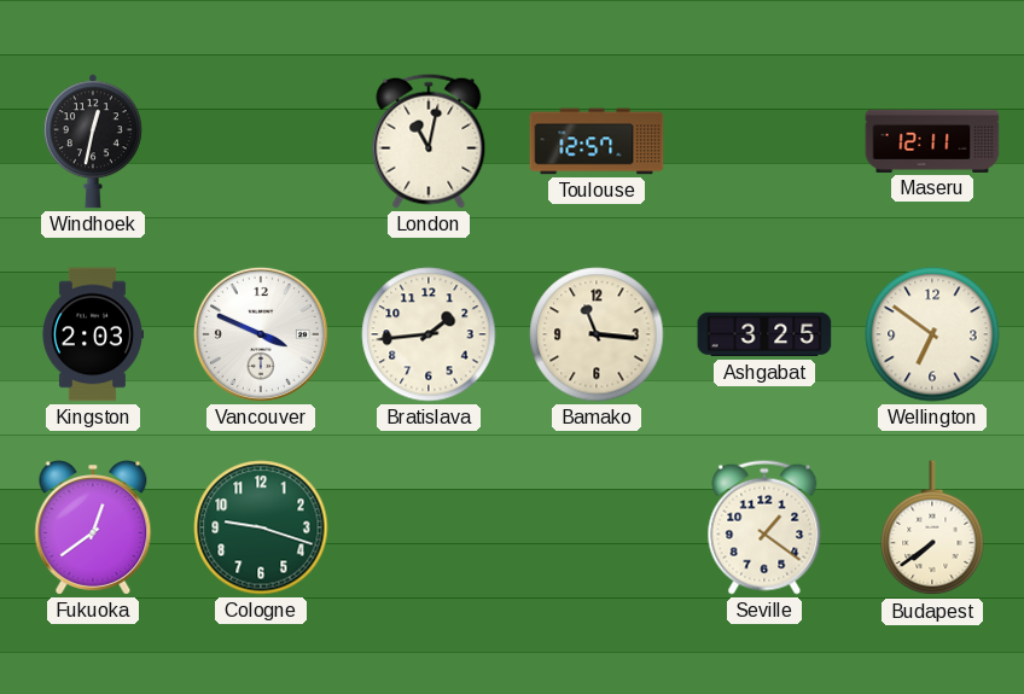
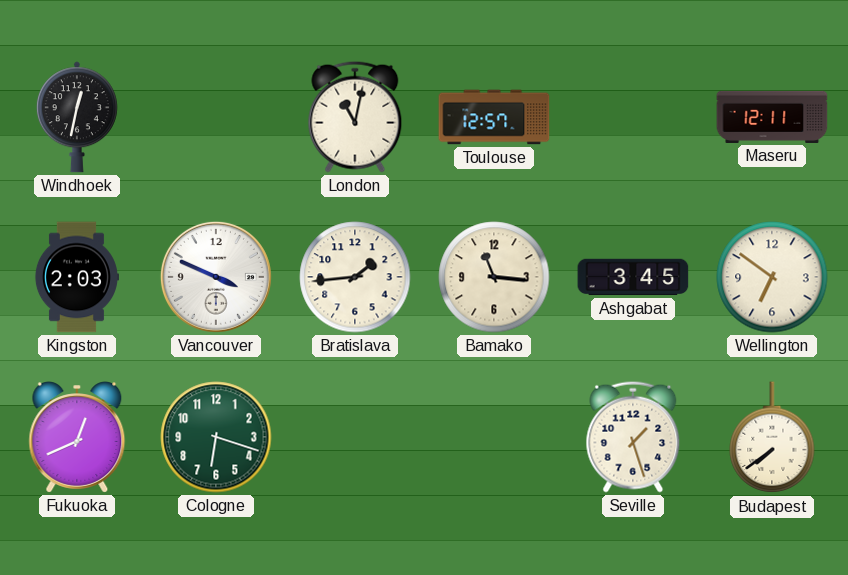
Ashgabat: 3:25 -> 3:45
Fukuoka: 12:39 -> 12:41
Cologne: 9:18 -> 6:18
Seville: 1:21 -> 1:27
